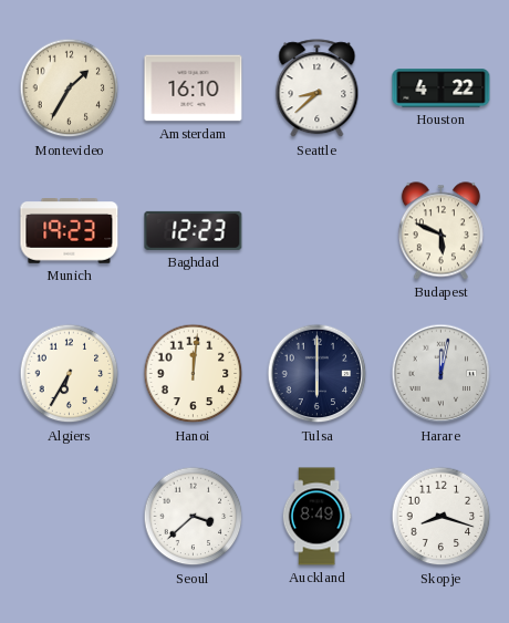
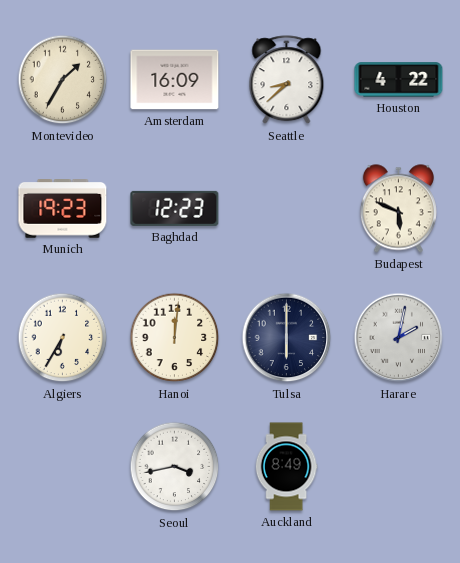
Amsterdam: 16:10 -> 16:09
Harare: 12:02 -> 2:02
Seoul: 3:38 -> 3:43
Skopje: 8:18 -> none
